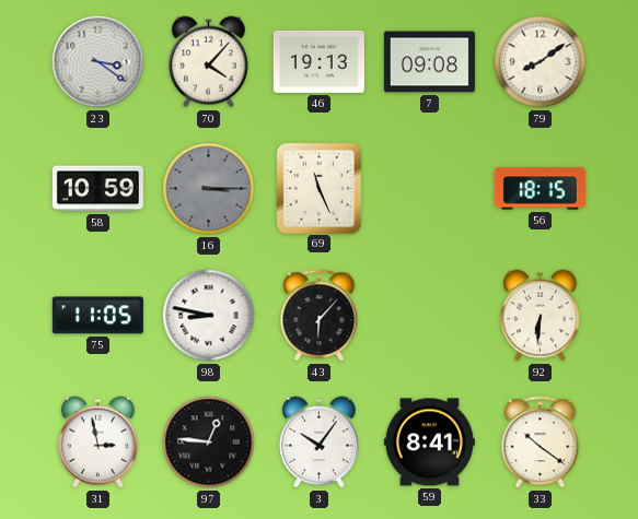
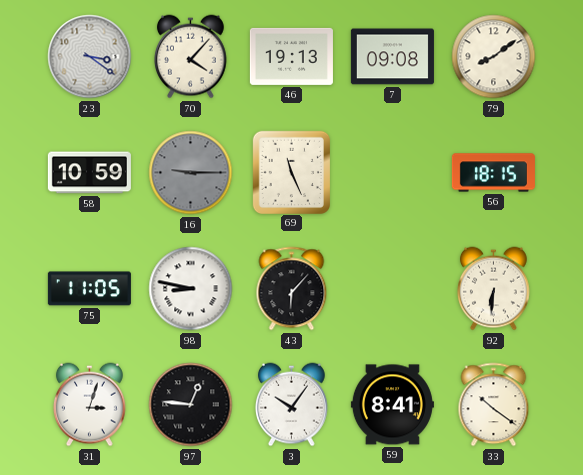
16: 3:15 -> 9:15
31: 2:58 -> 3:03
